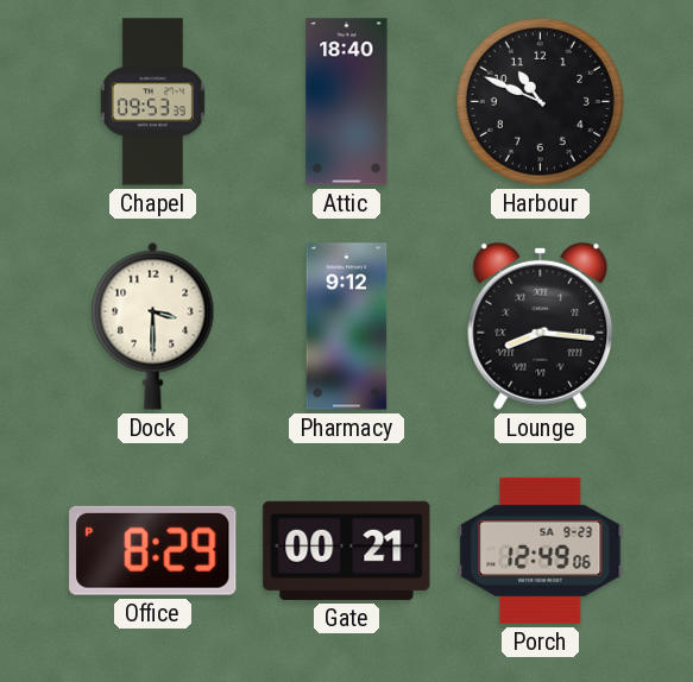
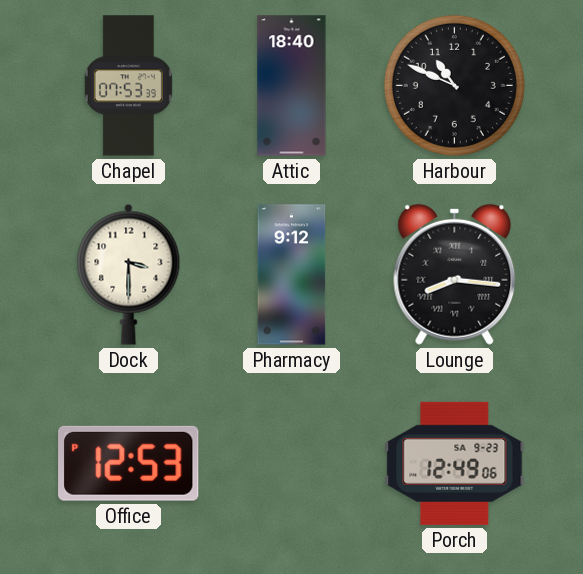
Chapel: 09:53 -> 07:53
Office: 8:29 -> 12:53
Gate: 00:21 -> none
